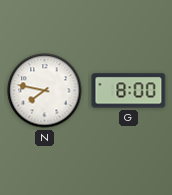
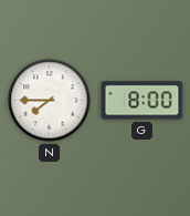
N: 7:47 -> 7:45
